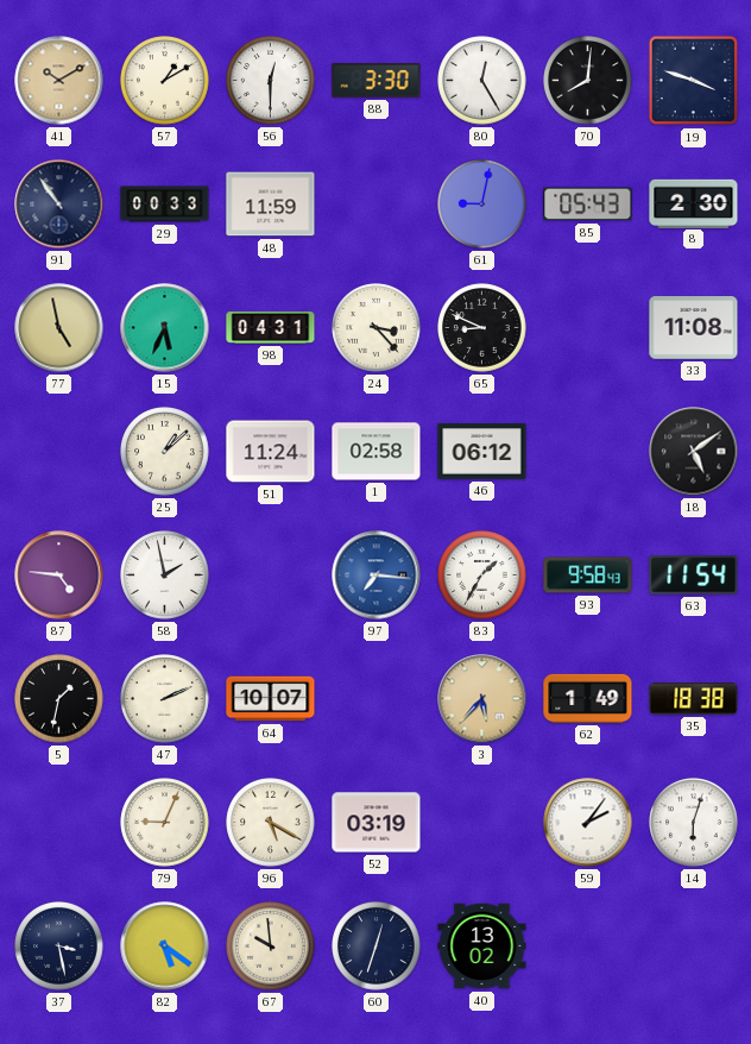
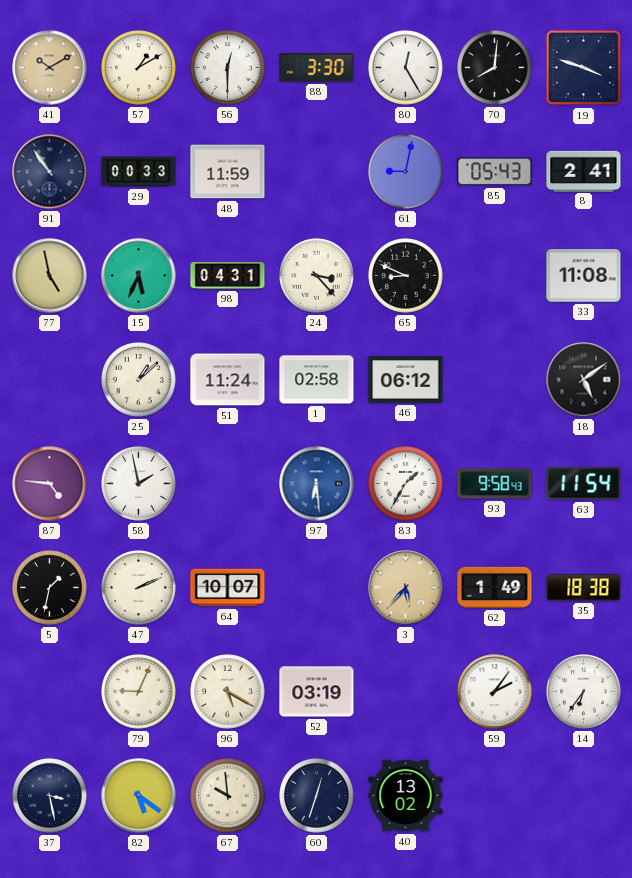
8: 2:30 -> 2:41
97: 7:16 -> 6:29
14: 6:03 -> 6:36
